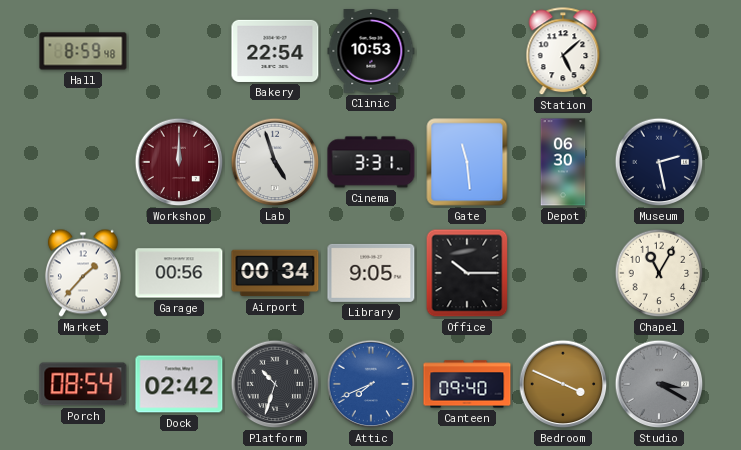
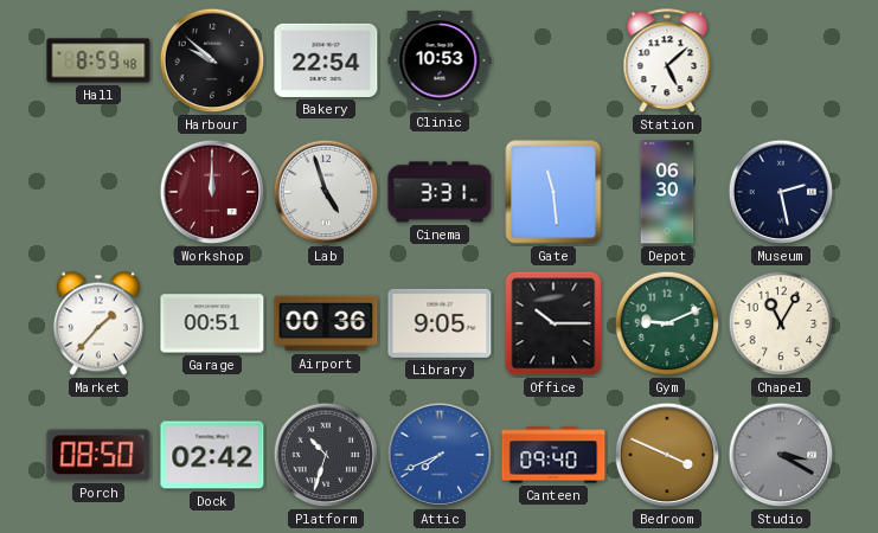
Harbour: none -> 9:52
Garage: 00:56 -> 00:51
Airport: 00:34 -> 00:36
Gym: none -> 9:11
Porch: 08:54 -> 08:50
